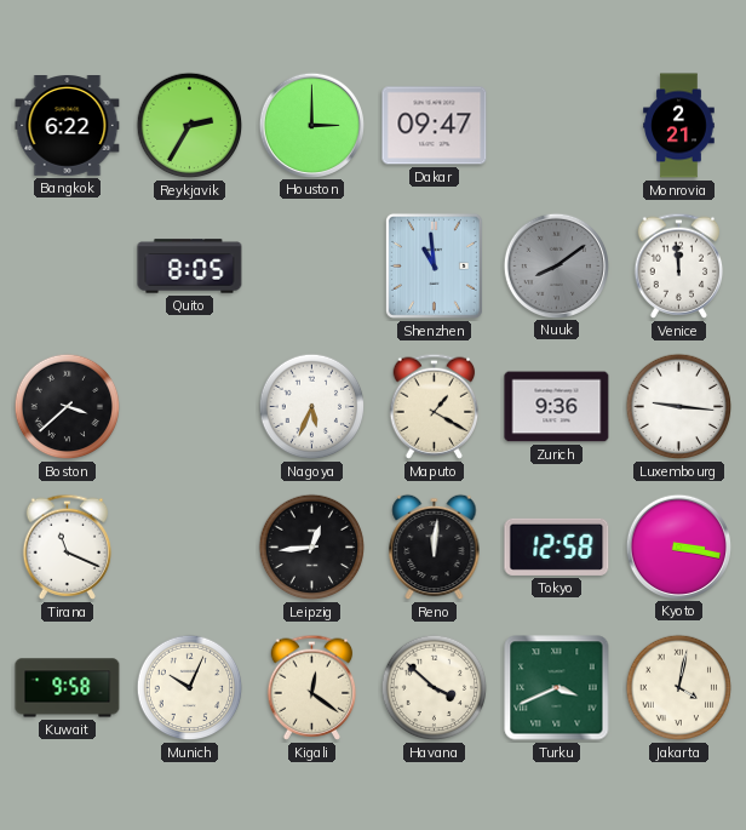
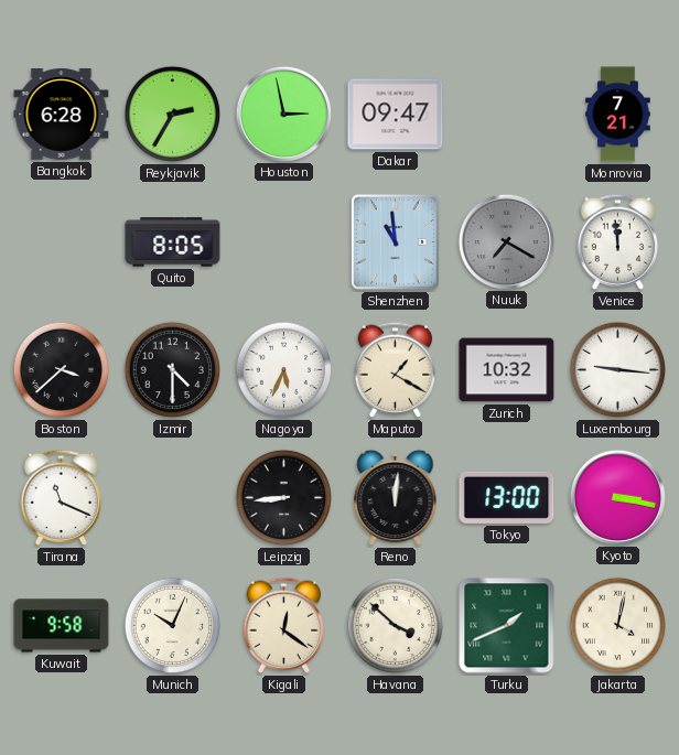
Bangkok: 6:22 -> 6:28
Houston: 3:00 -> 2:58
Monrovia: 2:21 -> 7:21
Nuuk: 8:09 -> 7:20
Izmir: none -> 4:30
Zurich: 9:36 -> 10:32
Leipzig: 12:44 -> 8:44
Tokyo: 12:58 -> 13:00
Turku: 3:41 -> 1:41
